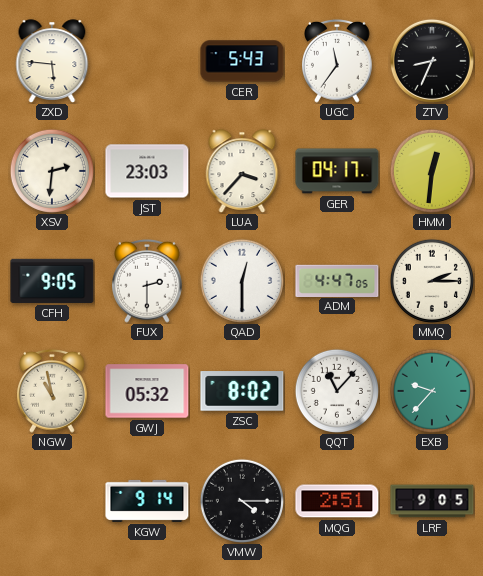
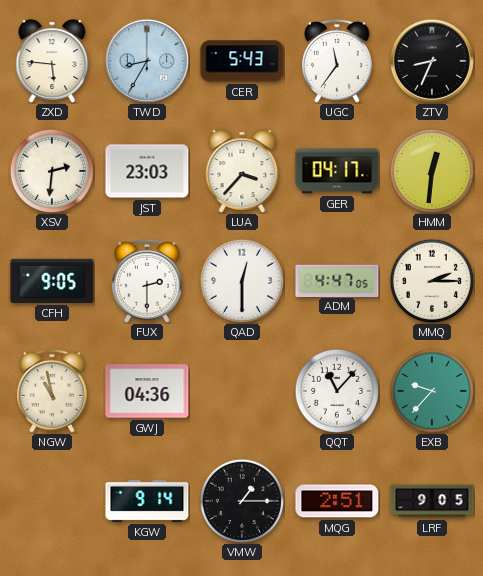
TWD: none -> 8:35
GWJ: 05:32 -> 04:36
ZSC: 8:02 -> none
VMW: 4:15 -> 1:15
